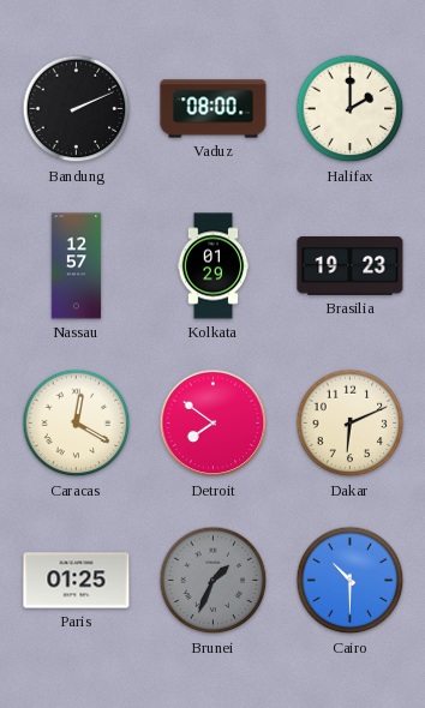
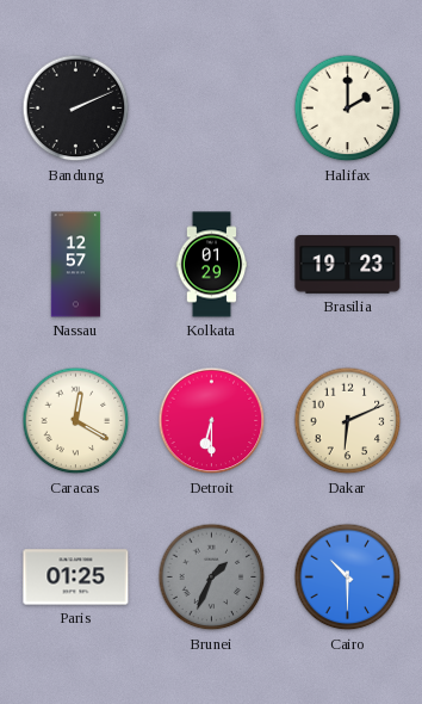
Vaduz: 08:00 -> none
Detroit: 7:51 -> 6:30
